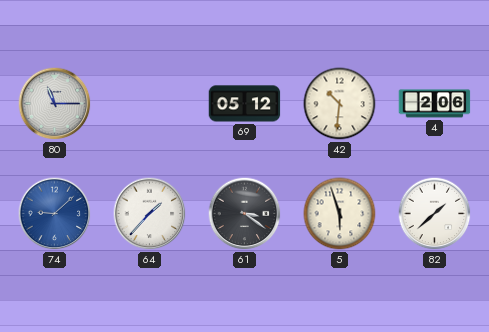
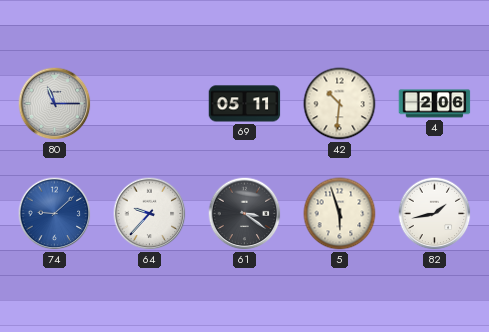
69: 05:12 -> 05:11
64: 1:37 -> 9:37
82: 1:38 -> 1:43
